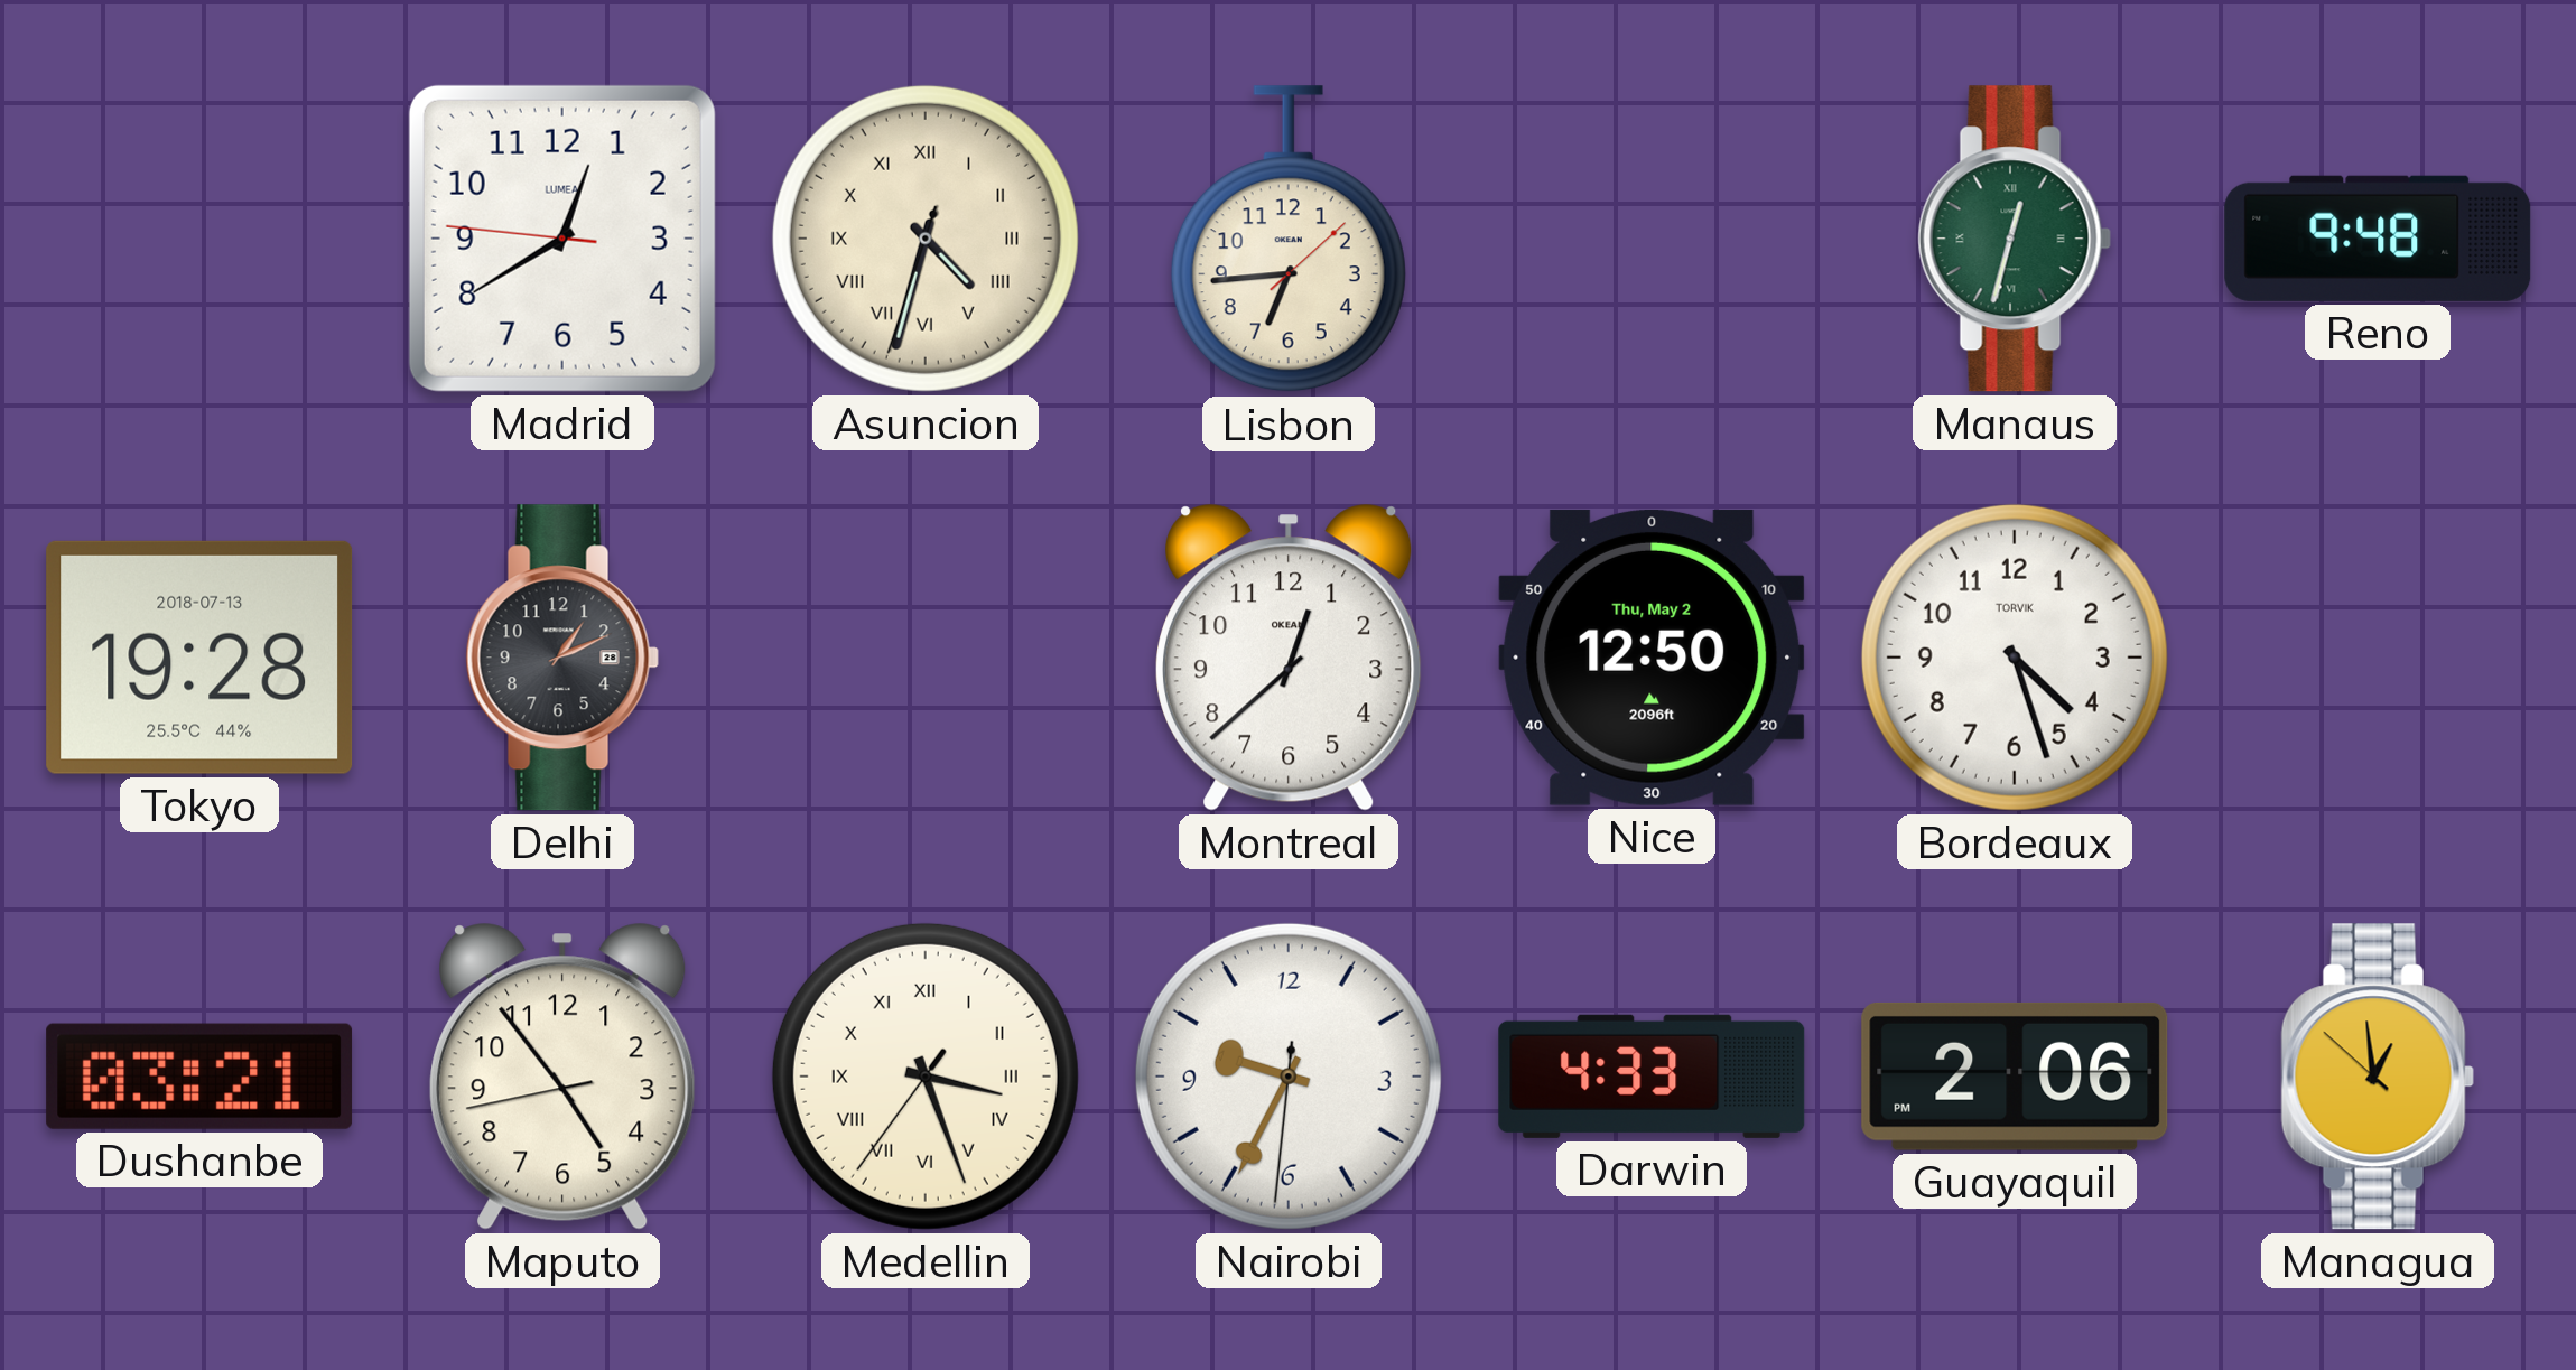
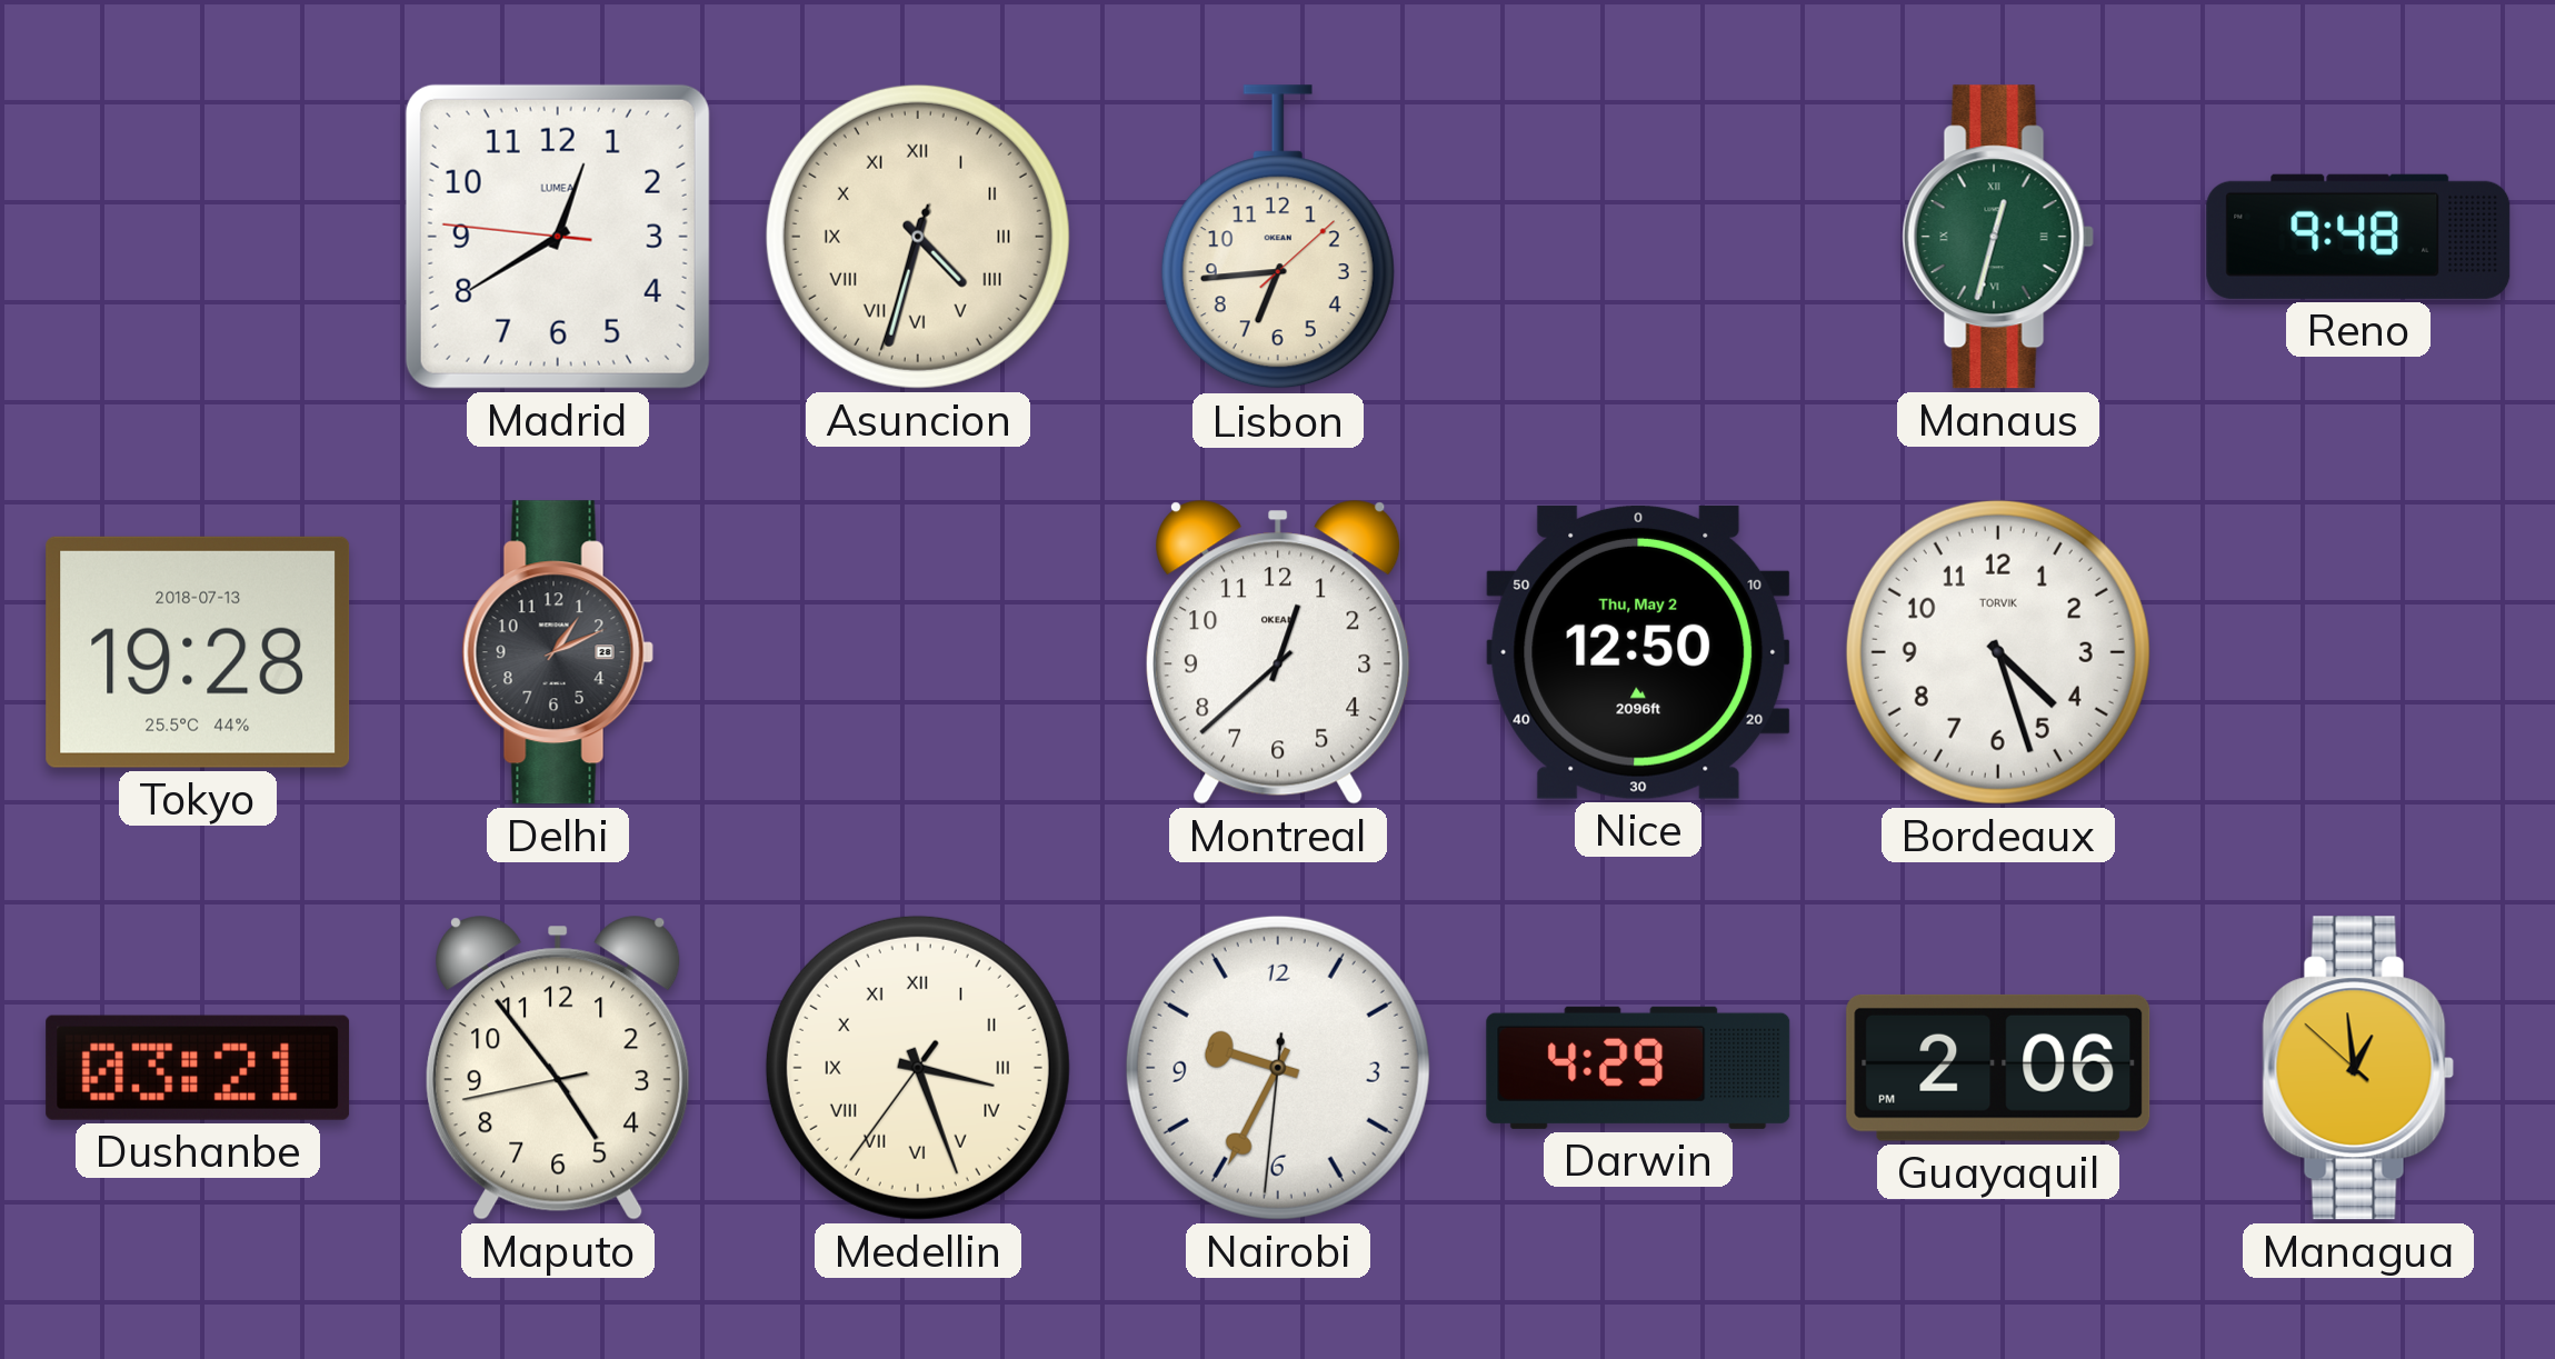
Darwin: 4:33 -> 4:29
